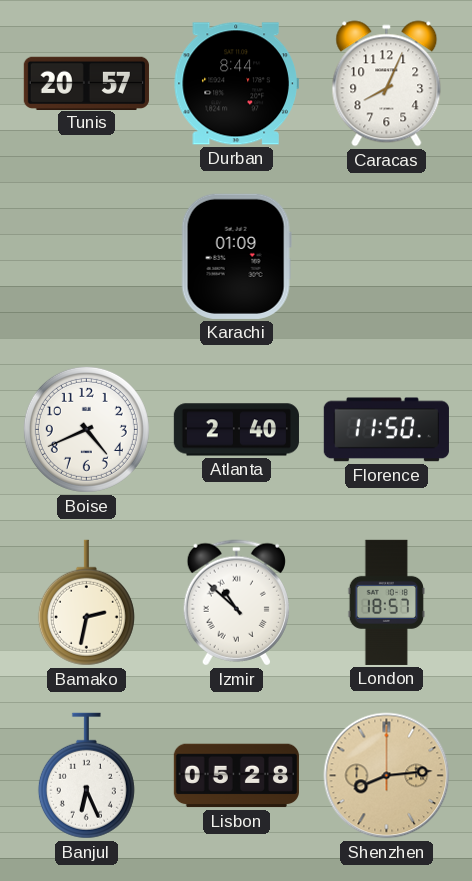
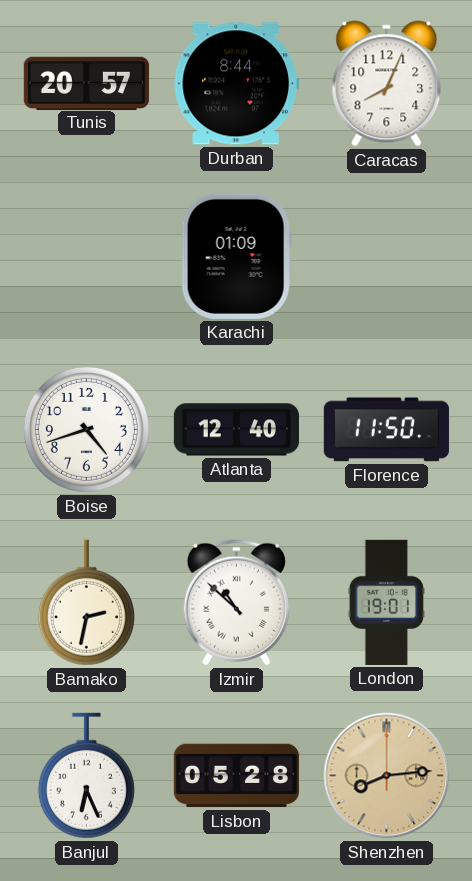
Boise: 4:41 -> 4:42
Atlanta: 2:40 -> 12:40
London: 18:57 -> 19:01
